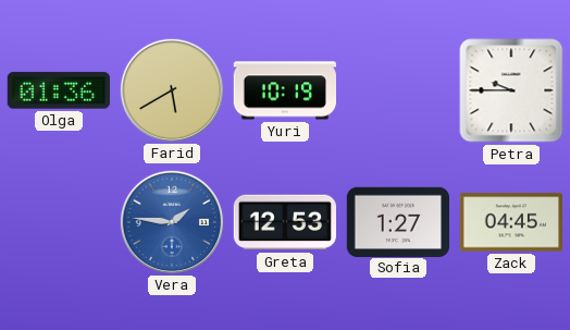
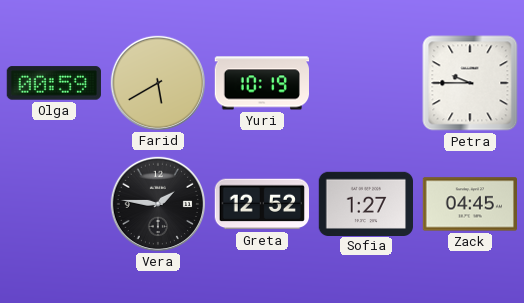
Olga: 01:36 -> 00:59
Vera dial: blue -> black
Greta: 12:53 -> 12:52
